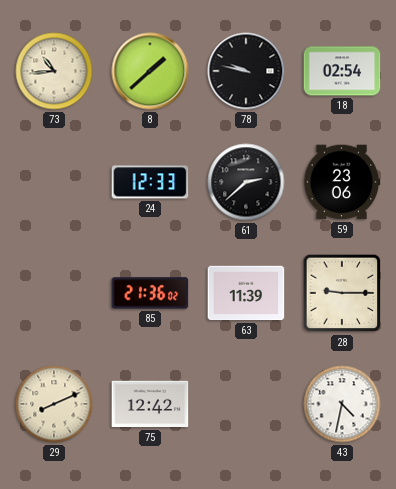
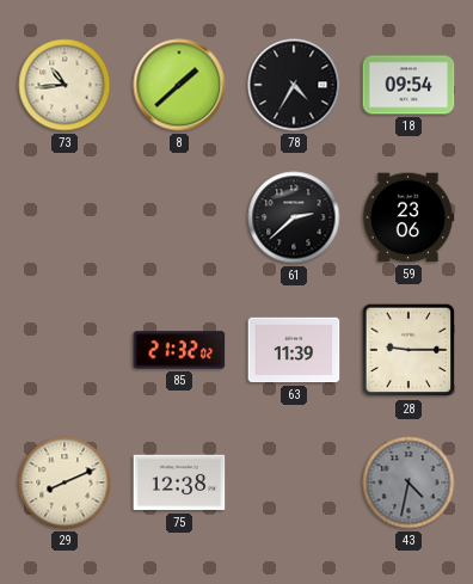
78: 9:47 -> 4:35
18: 02:54 -> 09:54
24: 12:33 -> none
85: 21:36 -> 21:32
75: 12:42 -> 12:38
43 dial: white -> grey
